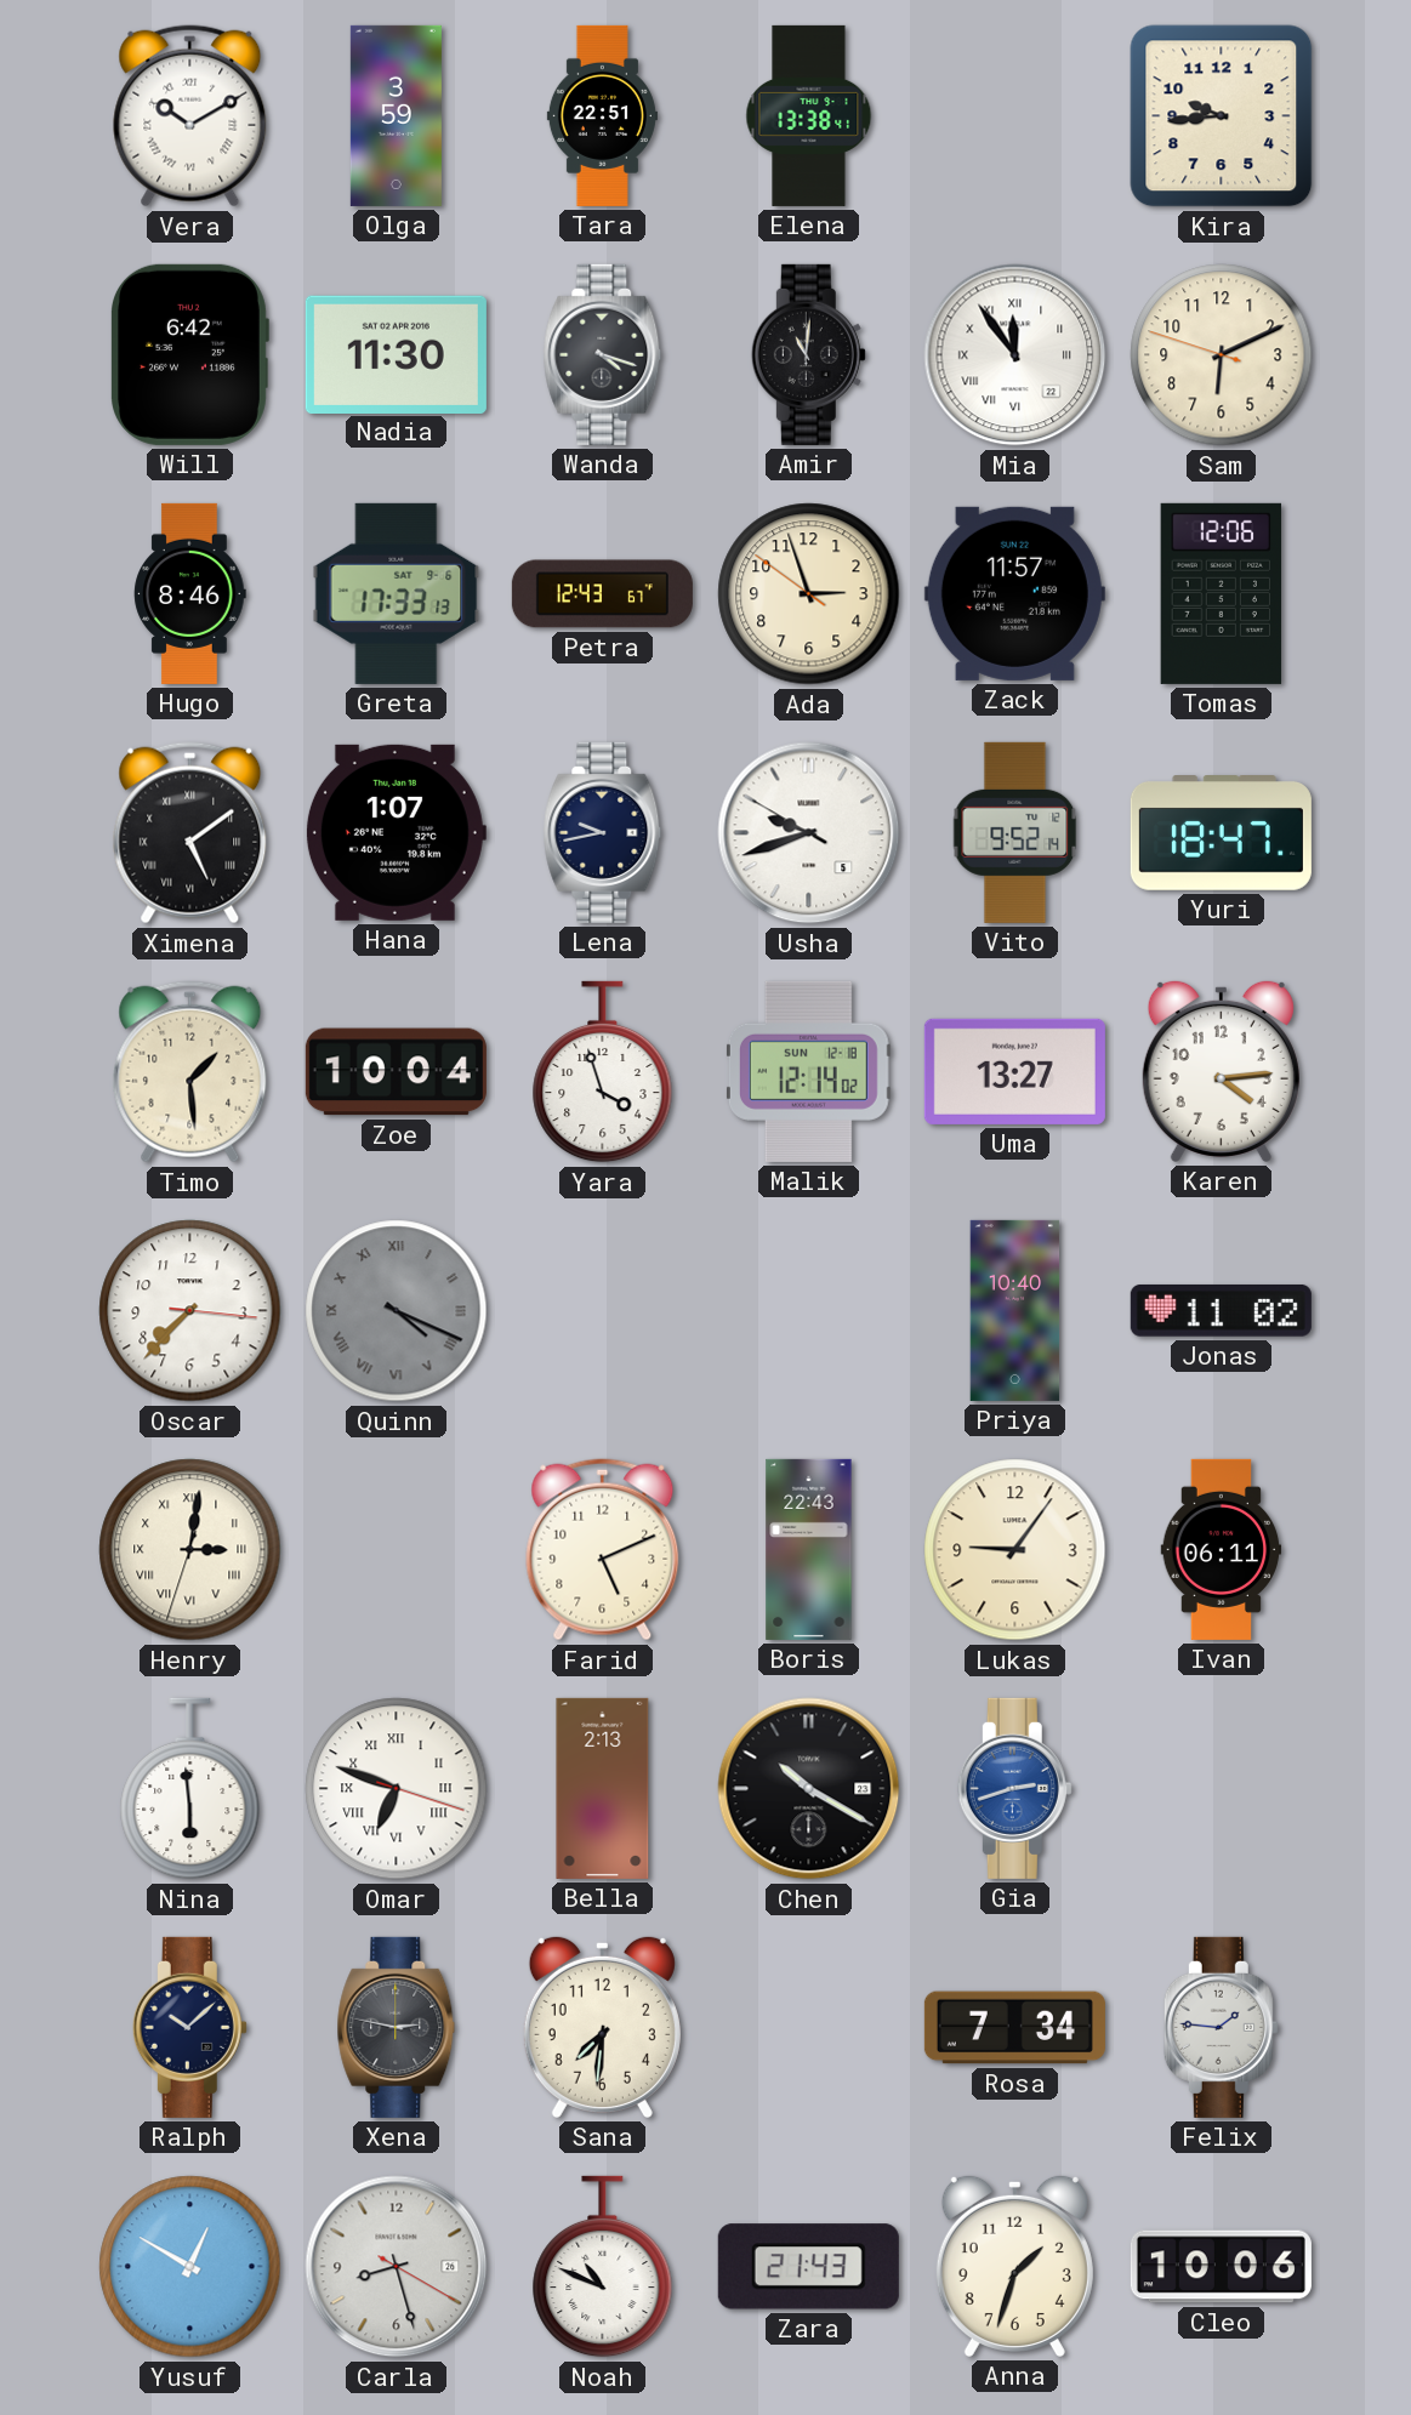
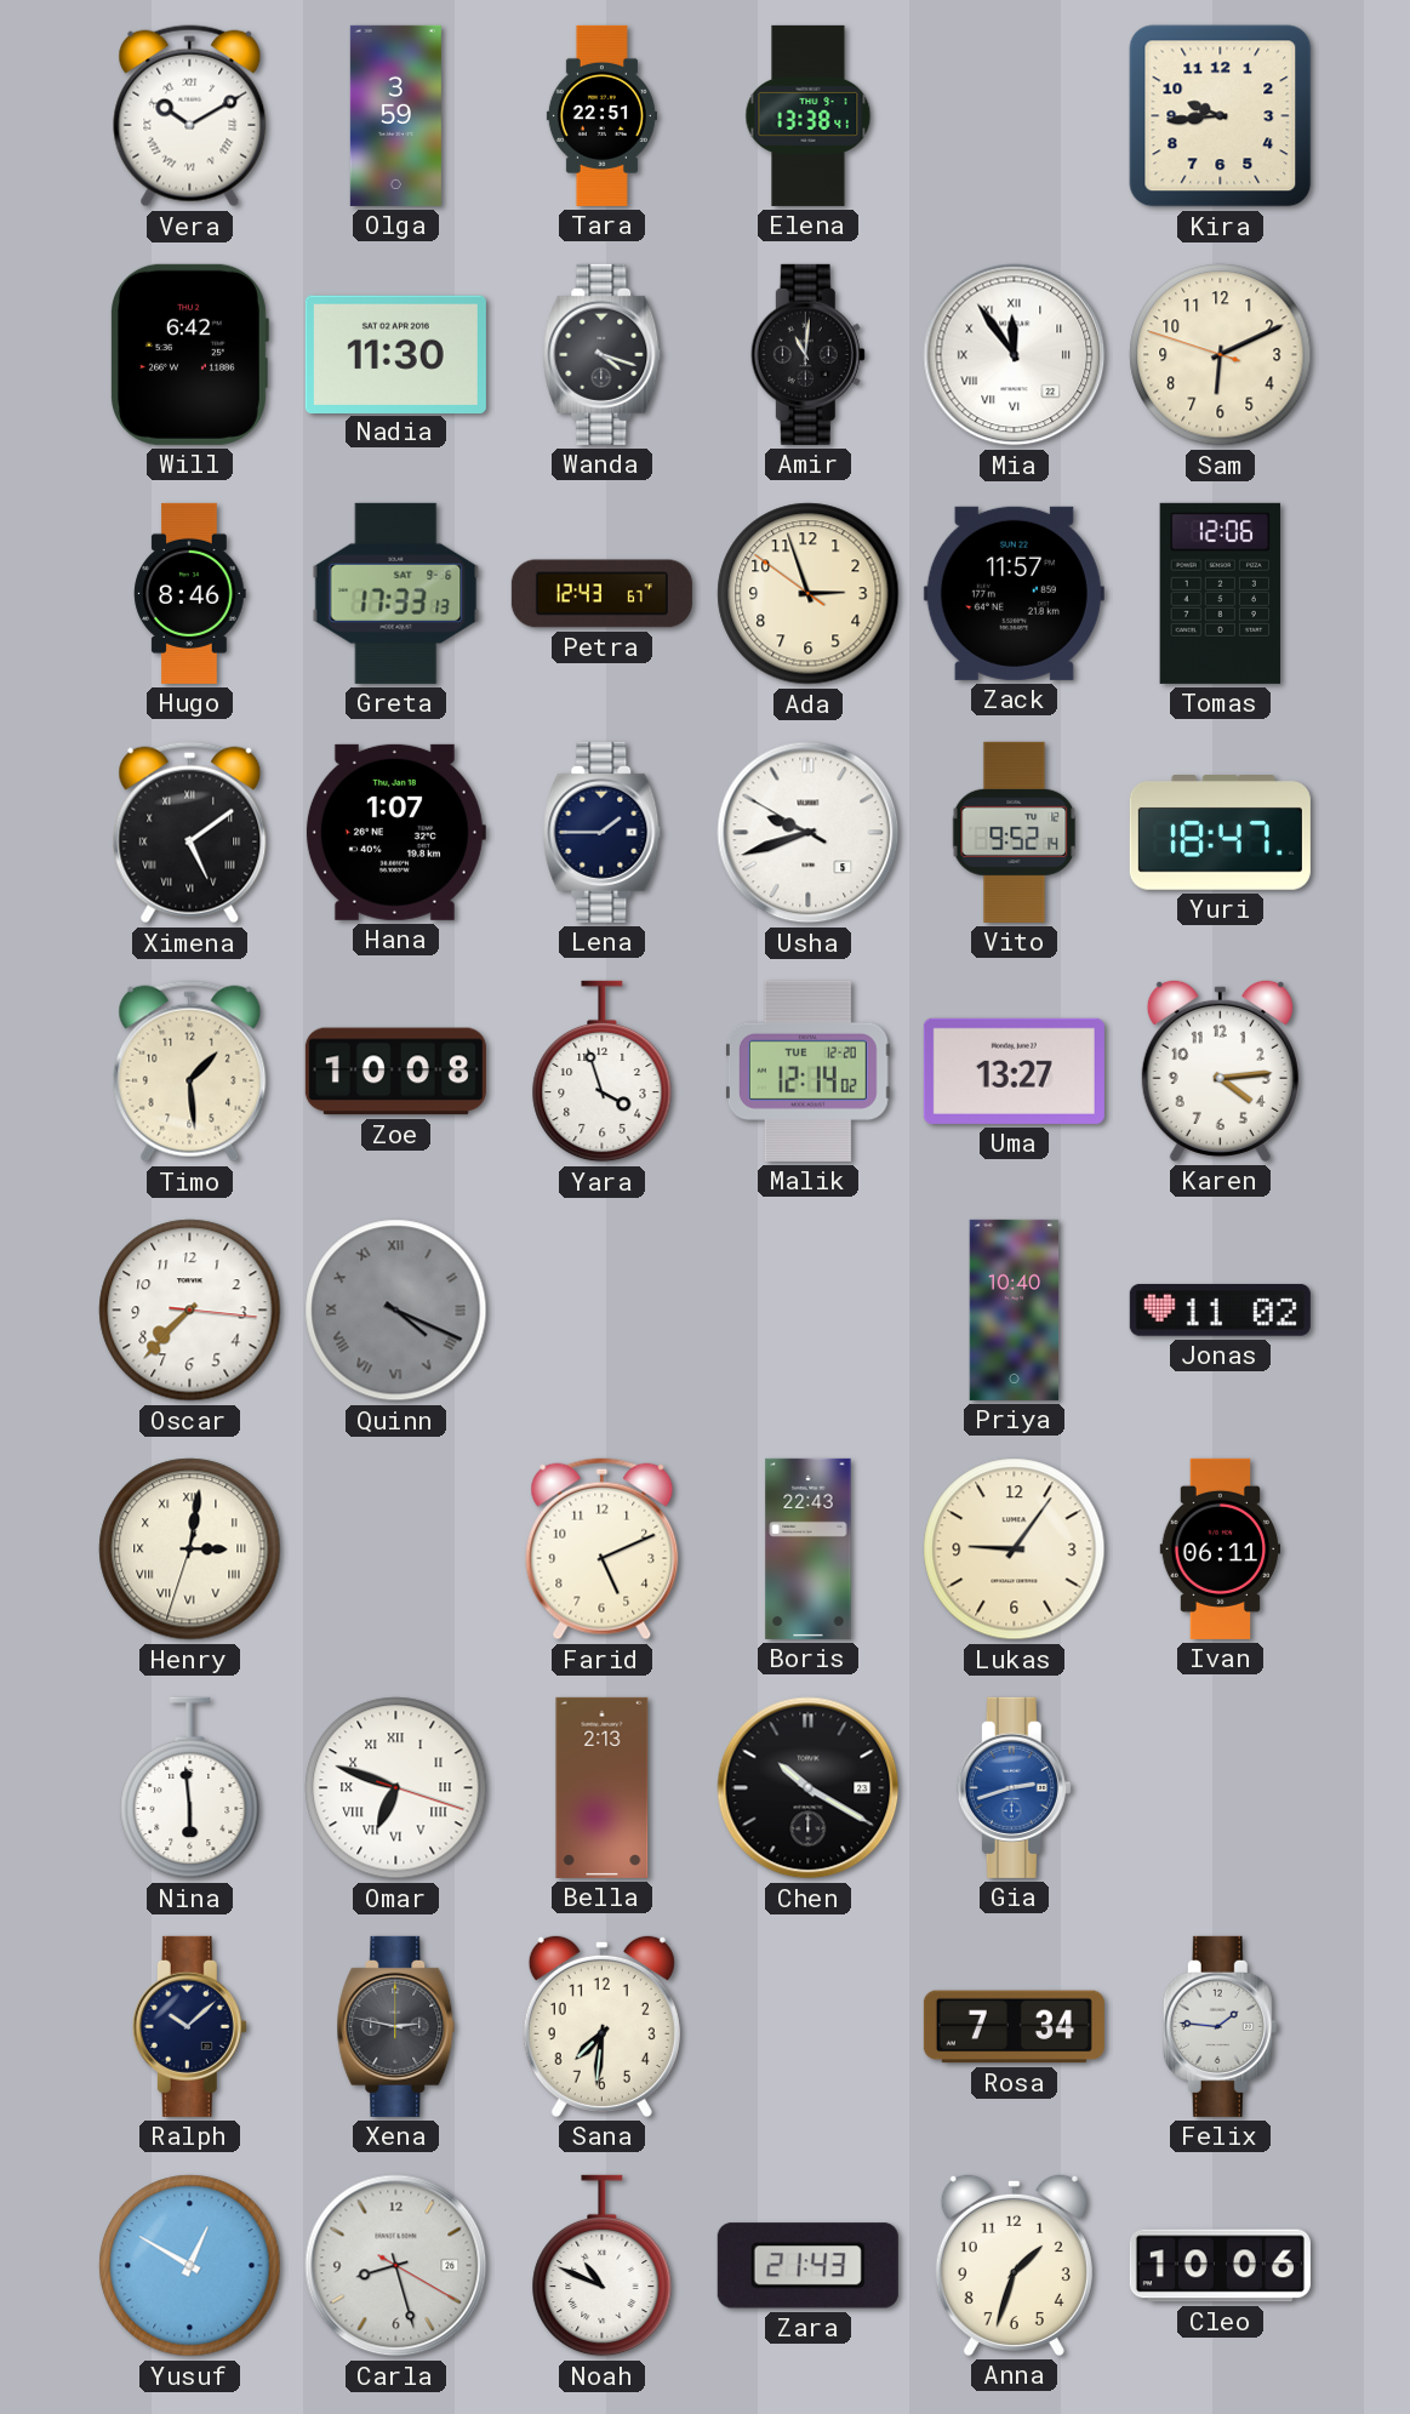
Lena: 9:43 -> 1:45
Zoe: 10:04 -> 10:08
Malik date: SUN 12-18 -> TUE 12-20
